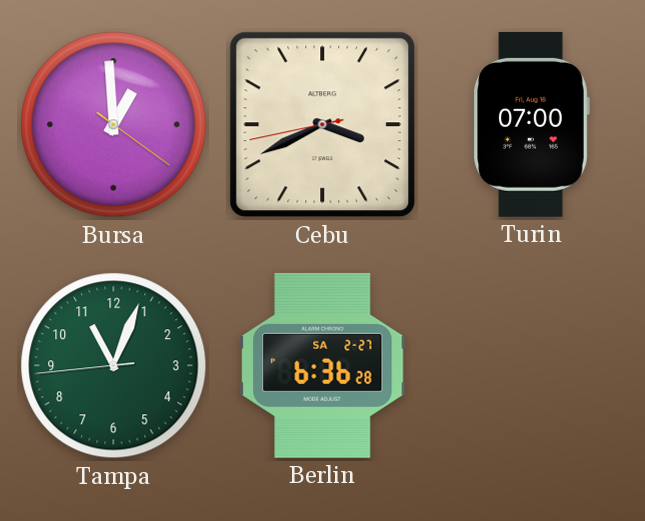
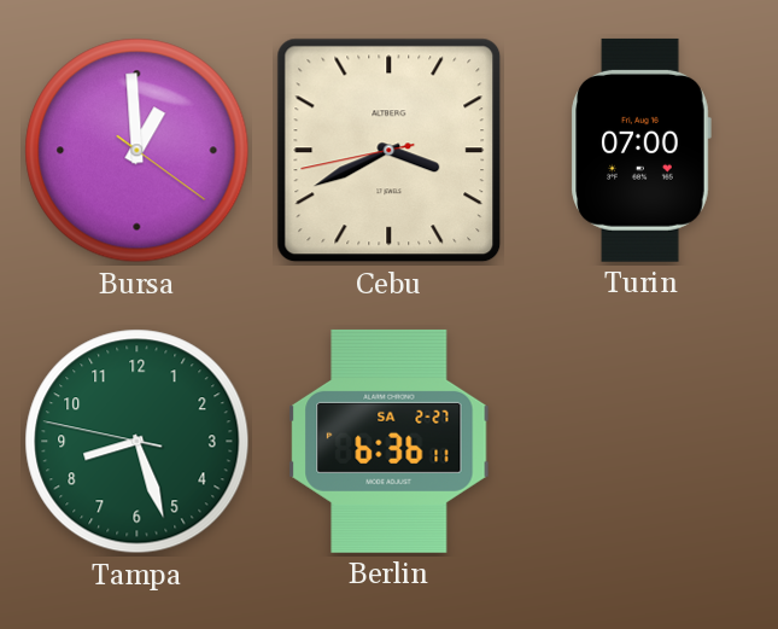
Tampa: 11:03 -> 8:26
Berlin: 6:36:28 -> 6:36:11
